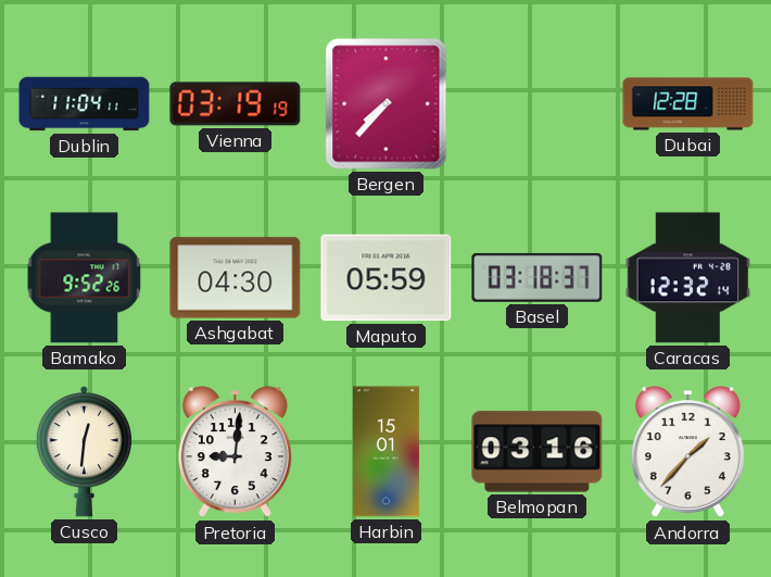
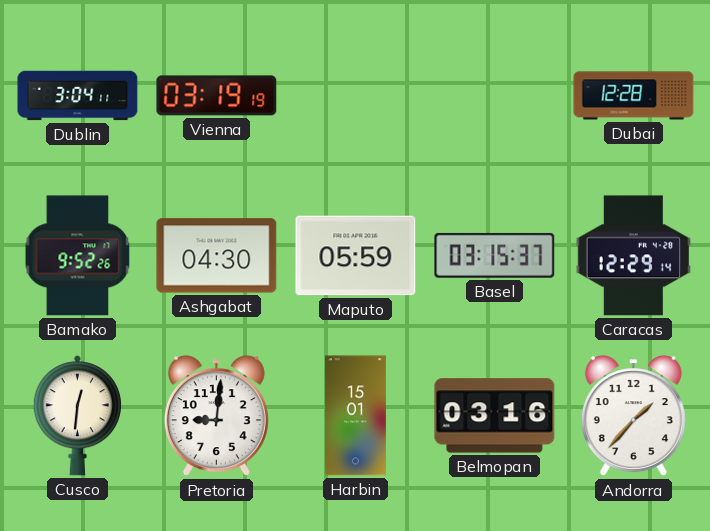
Dublin: 11:04 -> 3:04
Bergen: 7:37 -> none
Basel: 03:18 -> 03:15
Caracas: 12:32 -> 12:29
